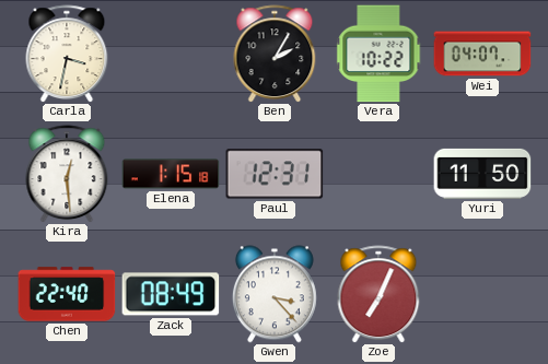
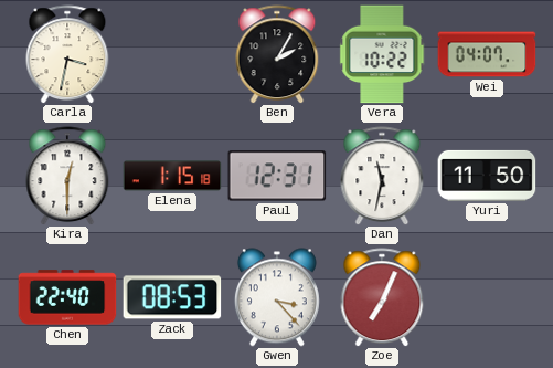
Kira: 12:29 -> 12:30
Dan: none -> 11:32
Zack: 08:49 -> 08:53
